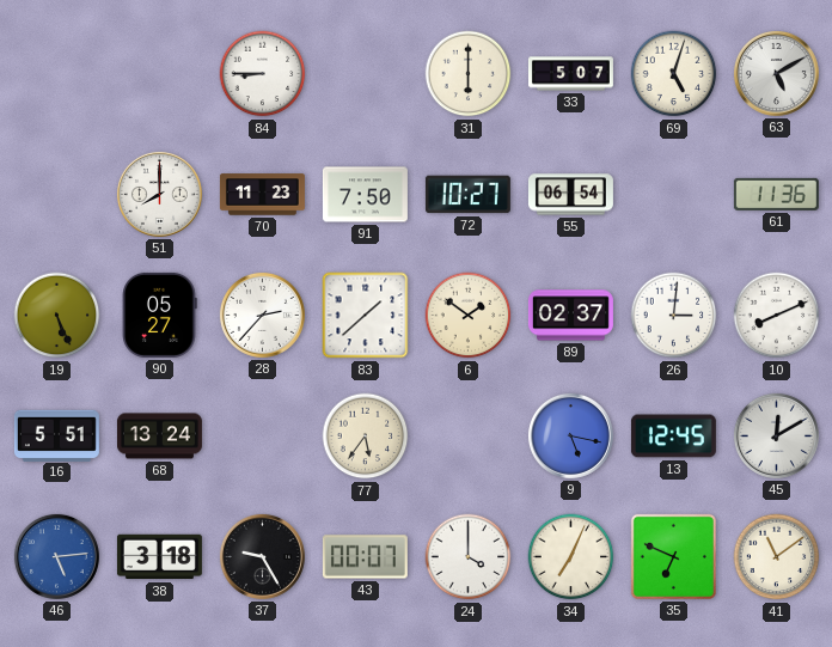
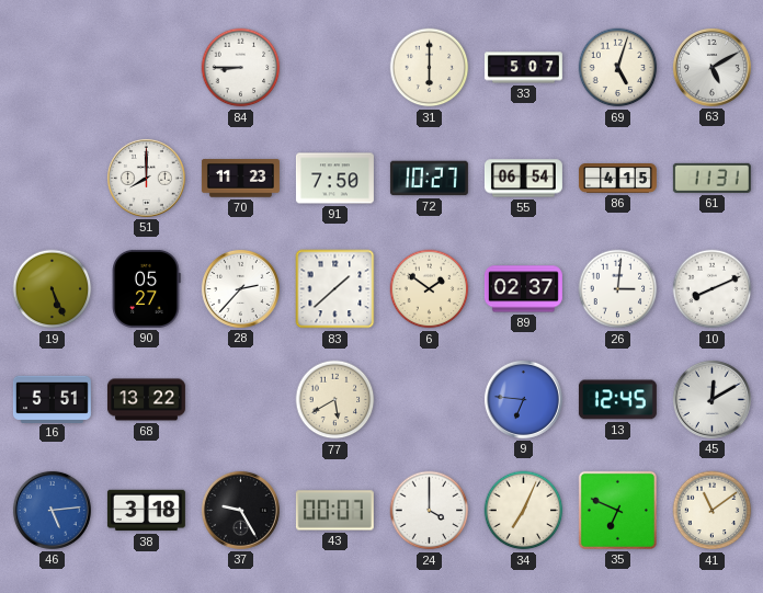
86: none -> 4:15
61: 11:36 -> 11:31
68: 13:24 -> 13:22
77: 5:36 -> 5:40
9: 5:17 -> 6:46
